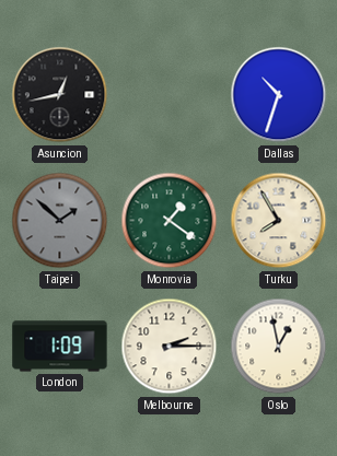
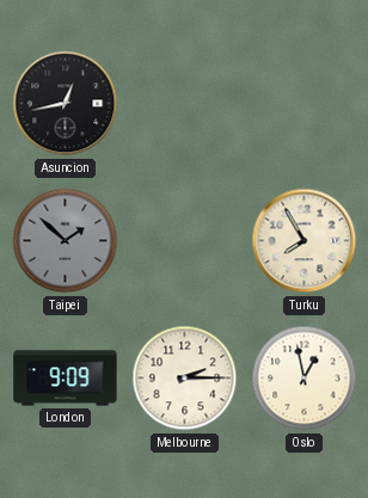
Dallas: 10:33 -> none
Monrovia: 1:21 -> none
London: 1:09 -> 9:09
